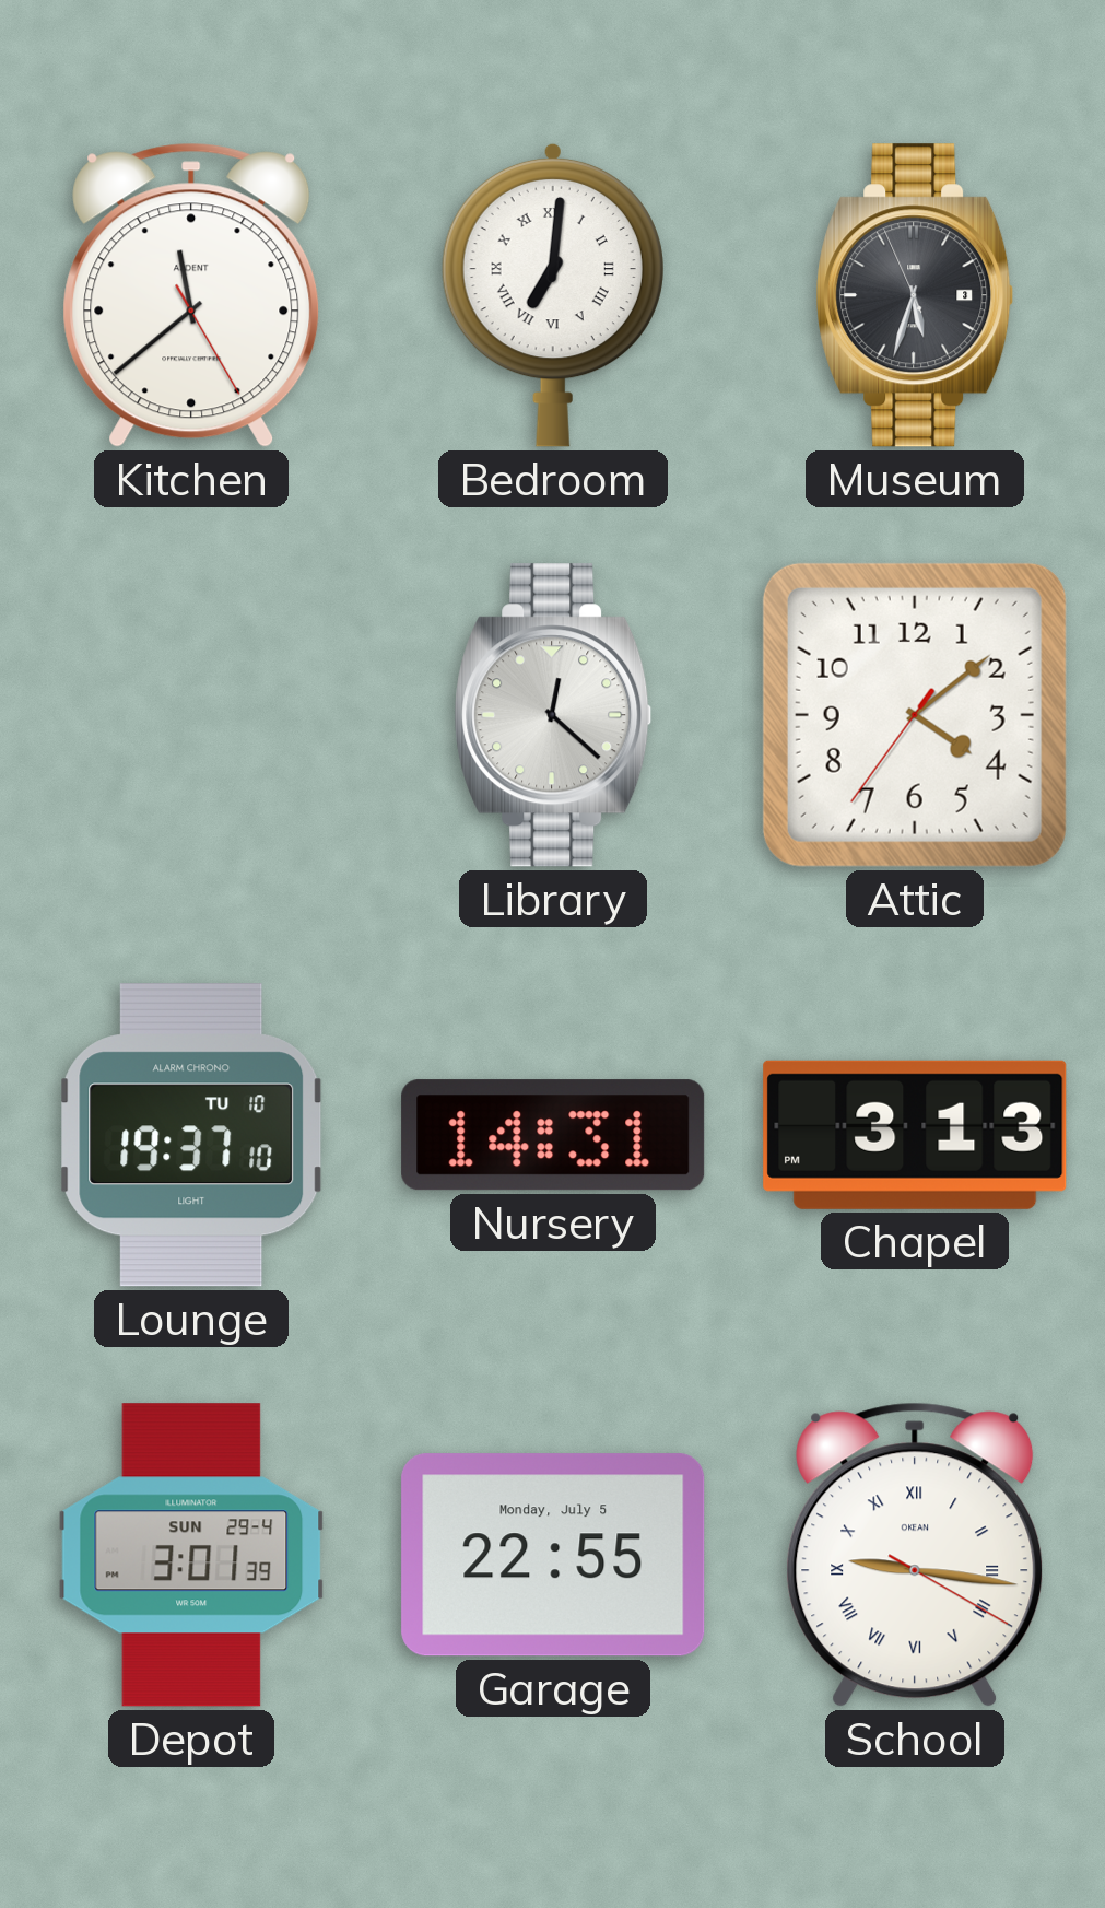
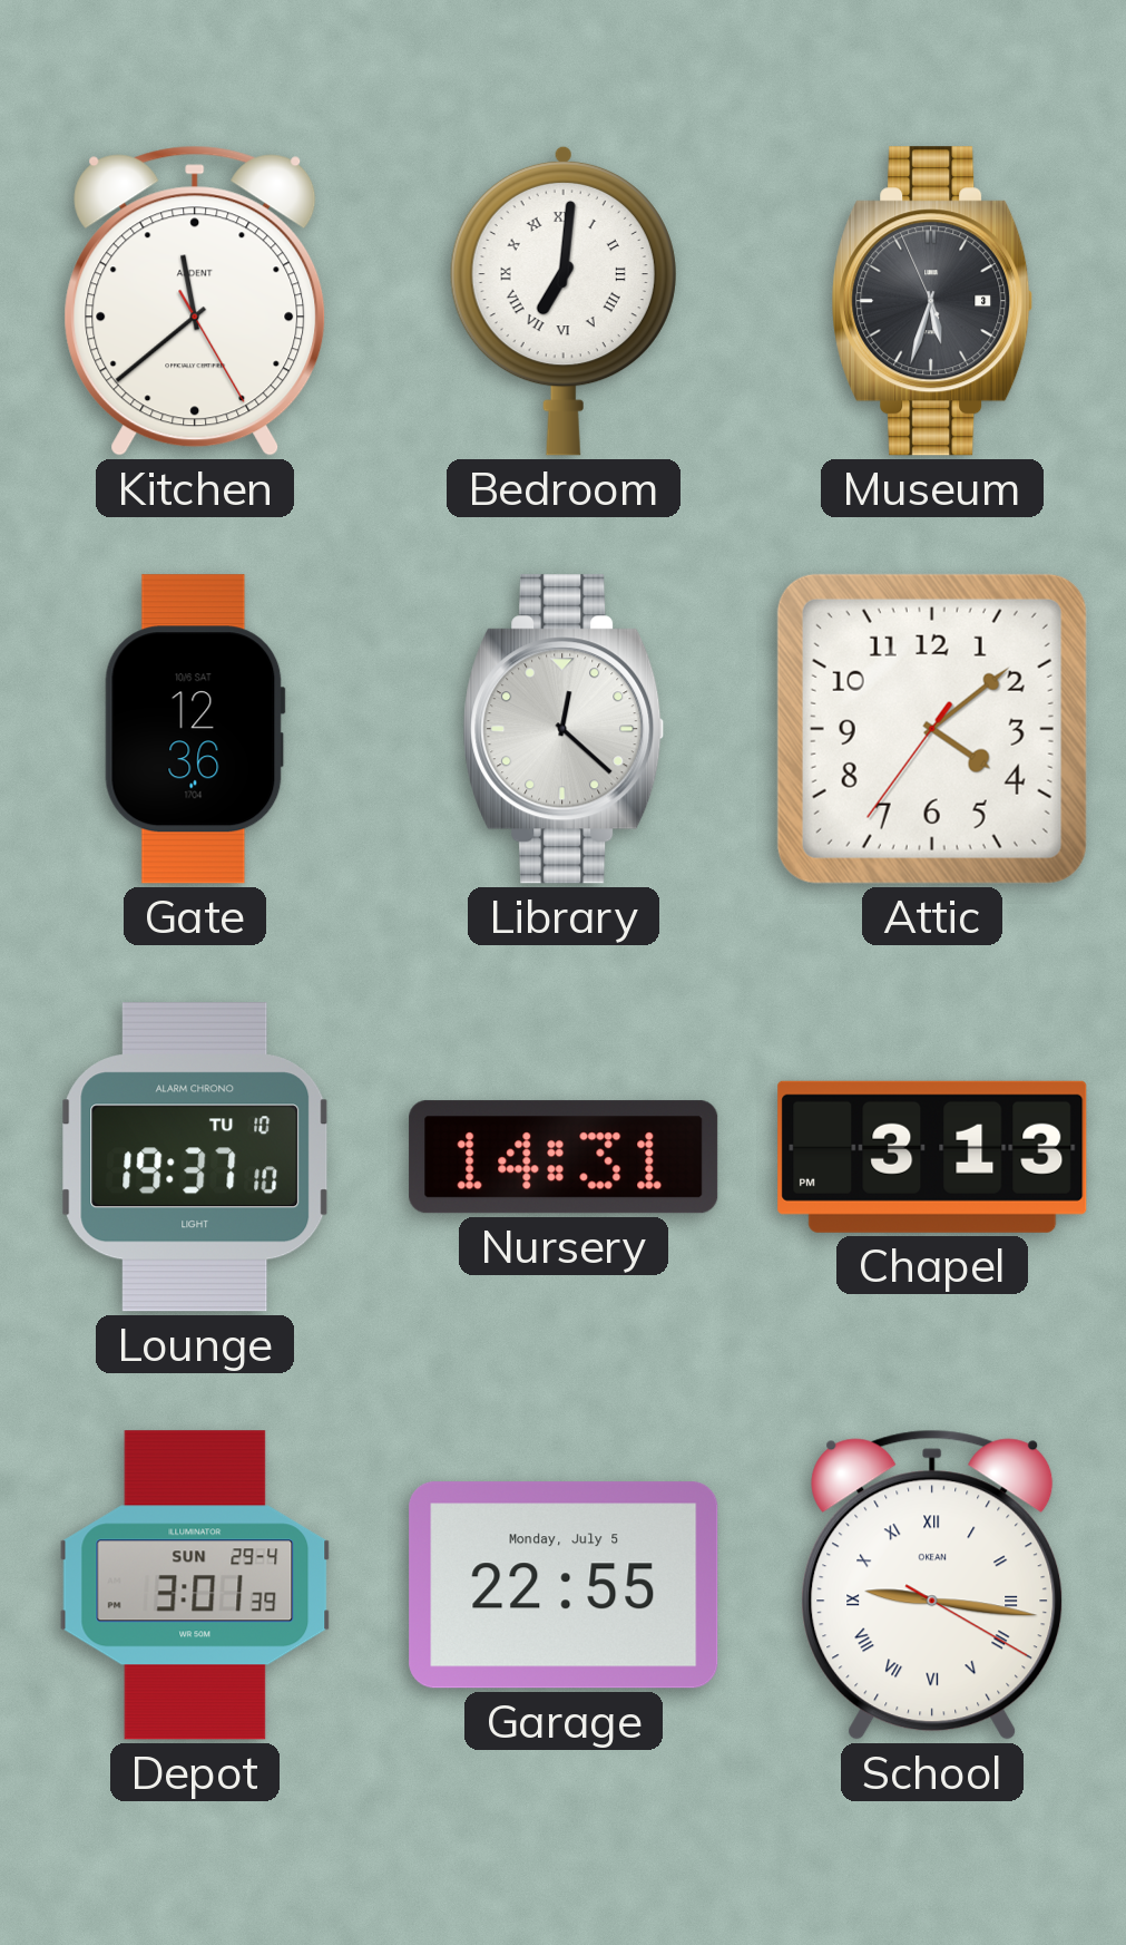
Gate: none -> 12:36
